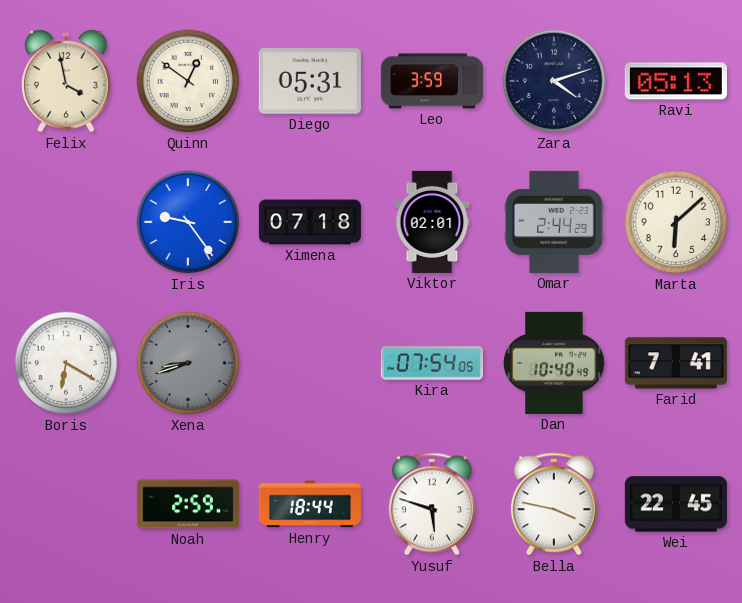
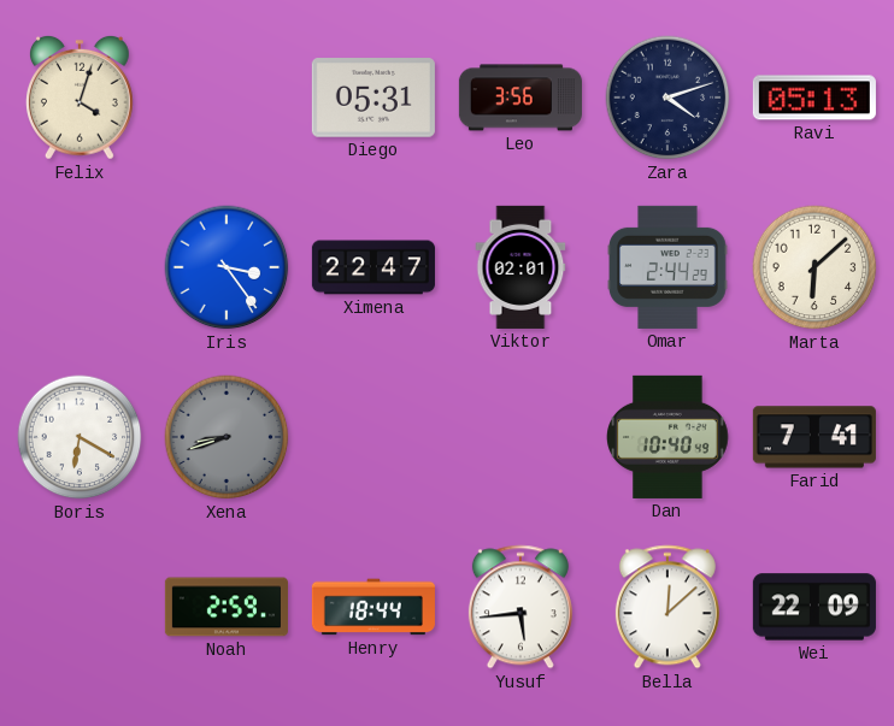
Felix: 3:58 -> 4:03
Quinn: 12:51 -> none
Leo: 3:59 -> 3:56
Iris: 9:24 -> 3:24
Ximena: 07:18 -> 22:47
Kira: 07:54 -> none
Yusuf: 5:48 -> 5:44
Bella: 3:47 -> 12:08
Wei: 22:45 -> 22:09
